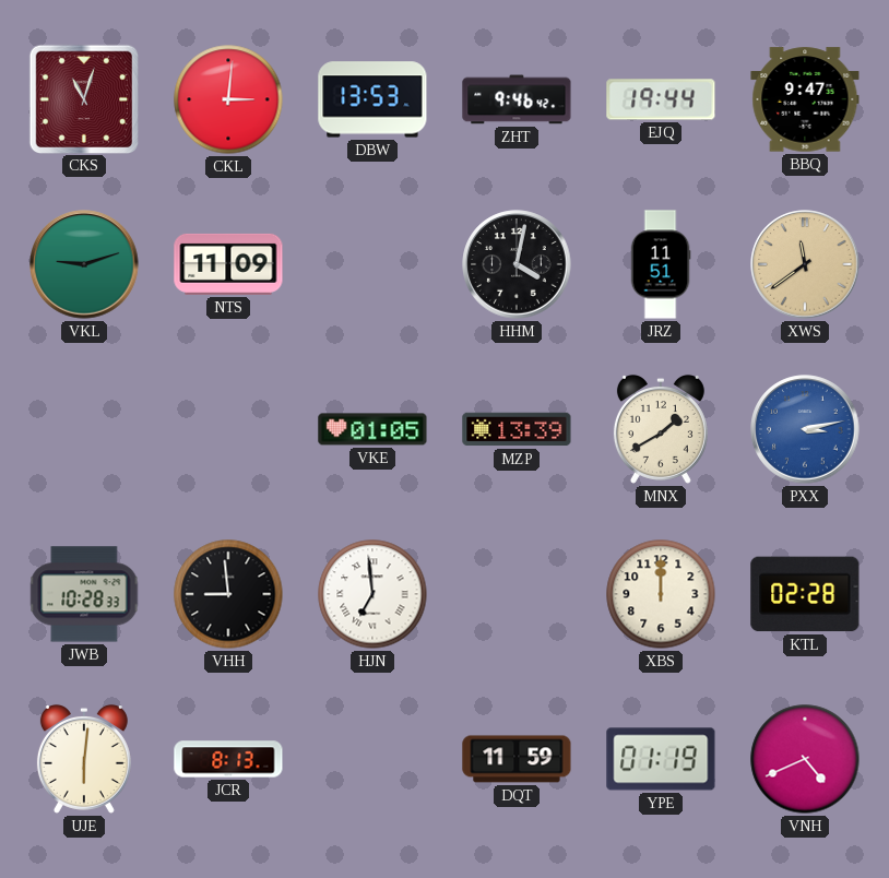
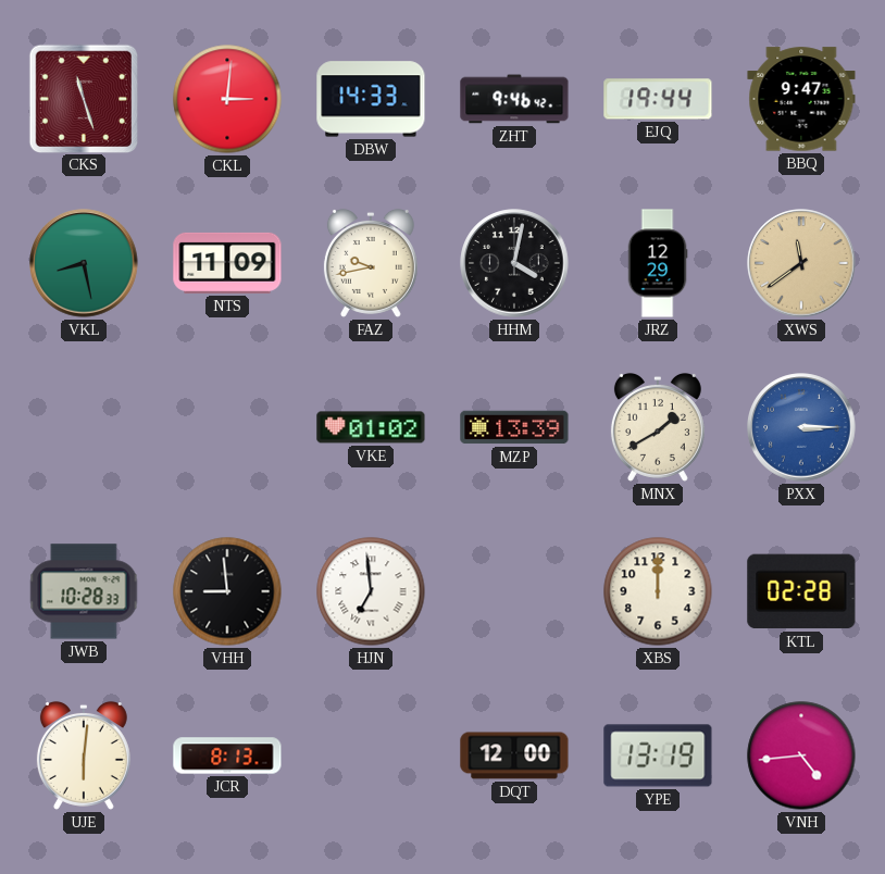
CKS: 11:03 -> 11:27
DBW: 13:53 -> 14:33
VKL: 9:12 -> 8:28
FAZ: none -> 9:43
JRZ: 11:51 -> 12:29
VKE: 01:05 -> 01:02
PXX: 3:13 -> 3:15
DQT: 11:59 -> 12:00
YPE: 01:19 -> 13:19
VNH: 4:41 -> 4:44
